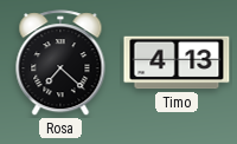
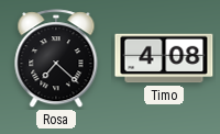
Timo: 4:13 -> 4:08
